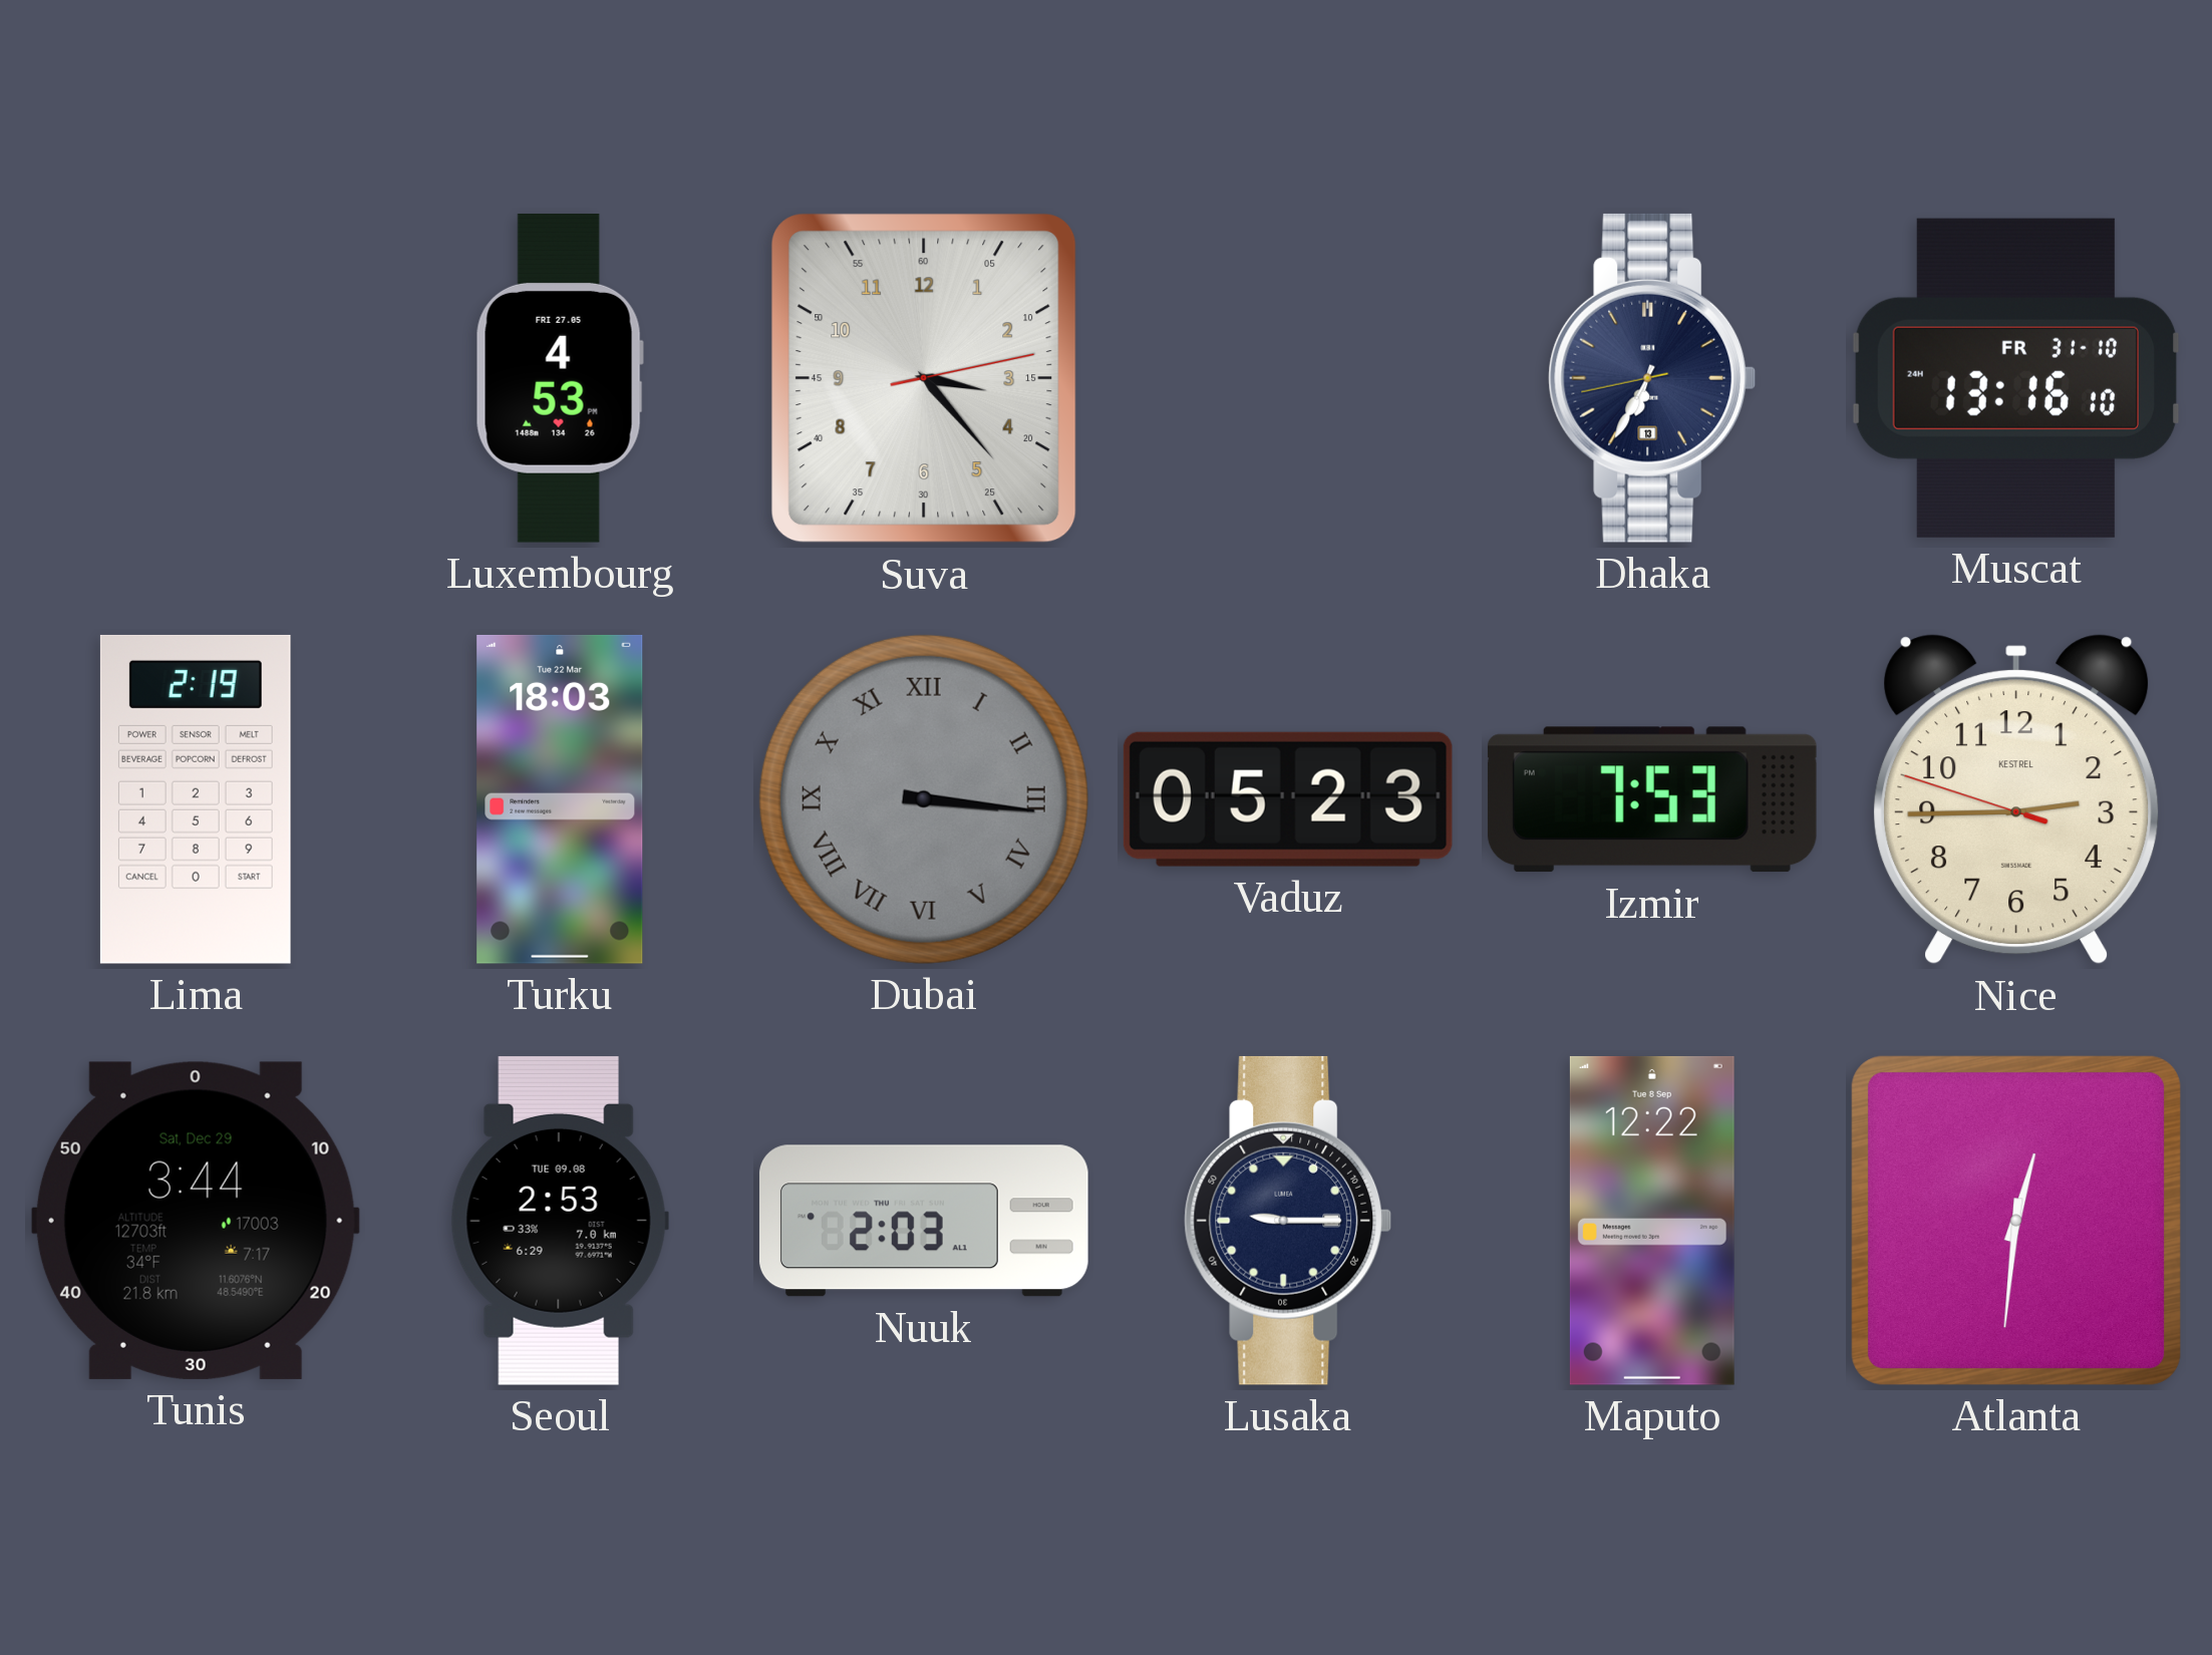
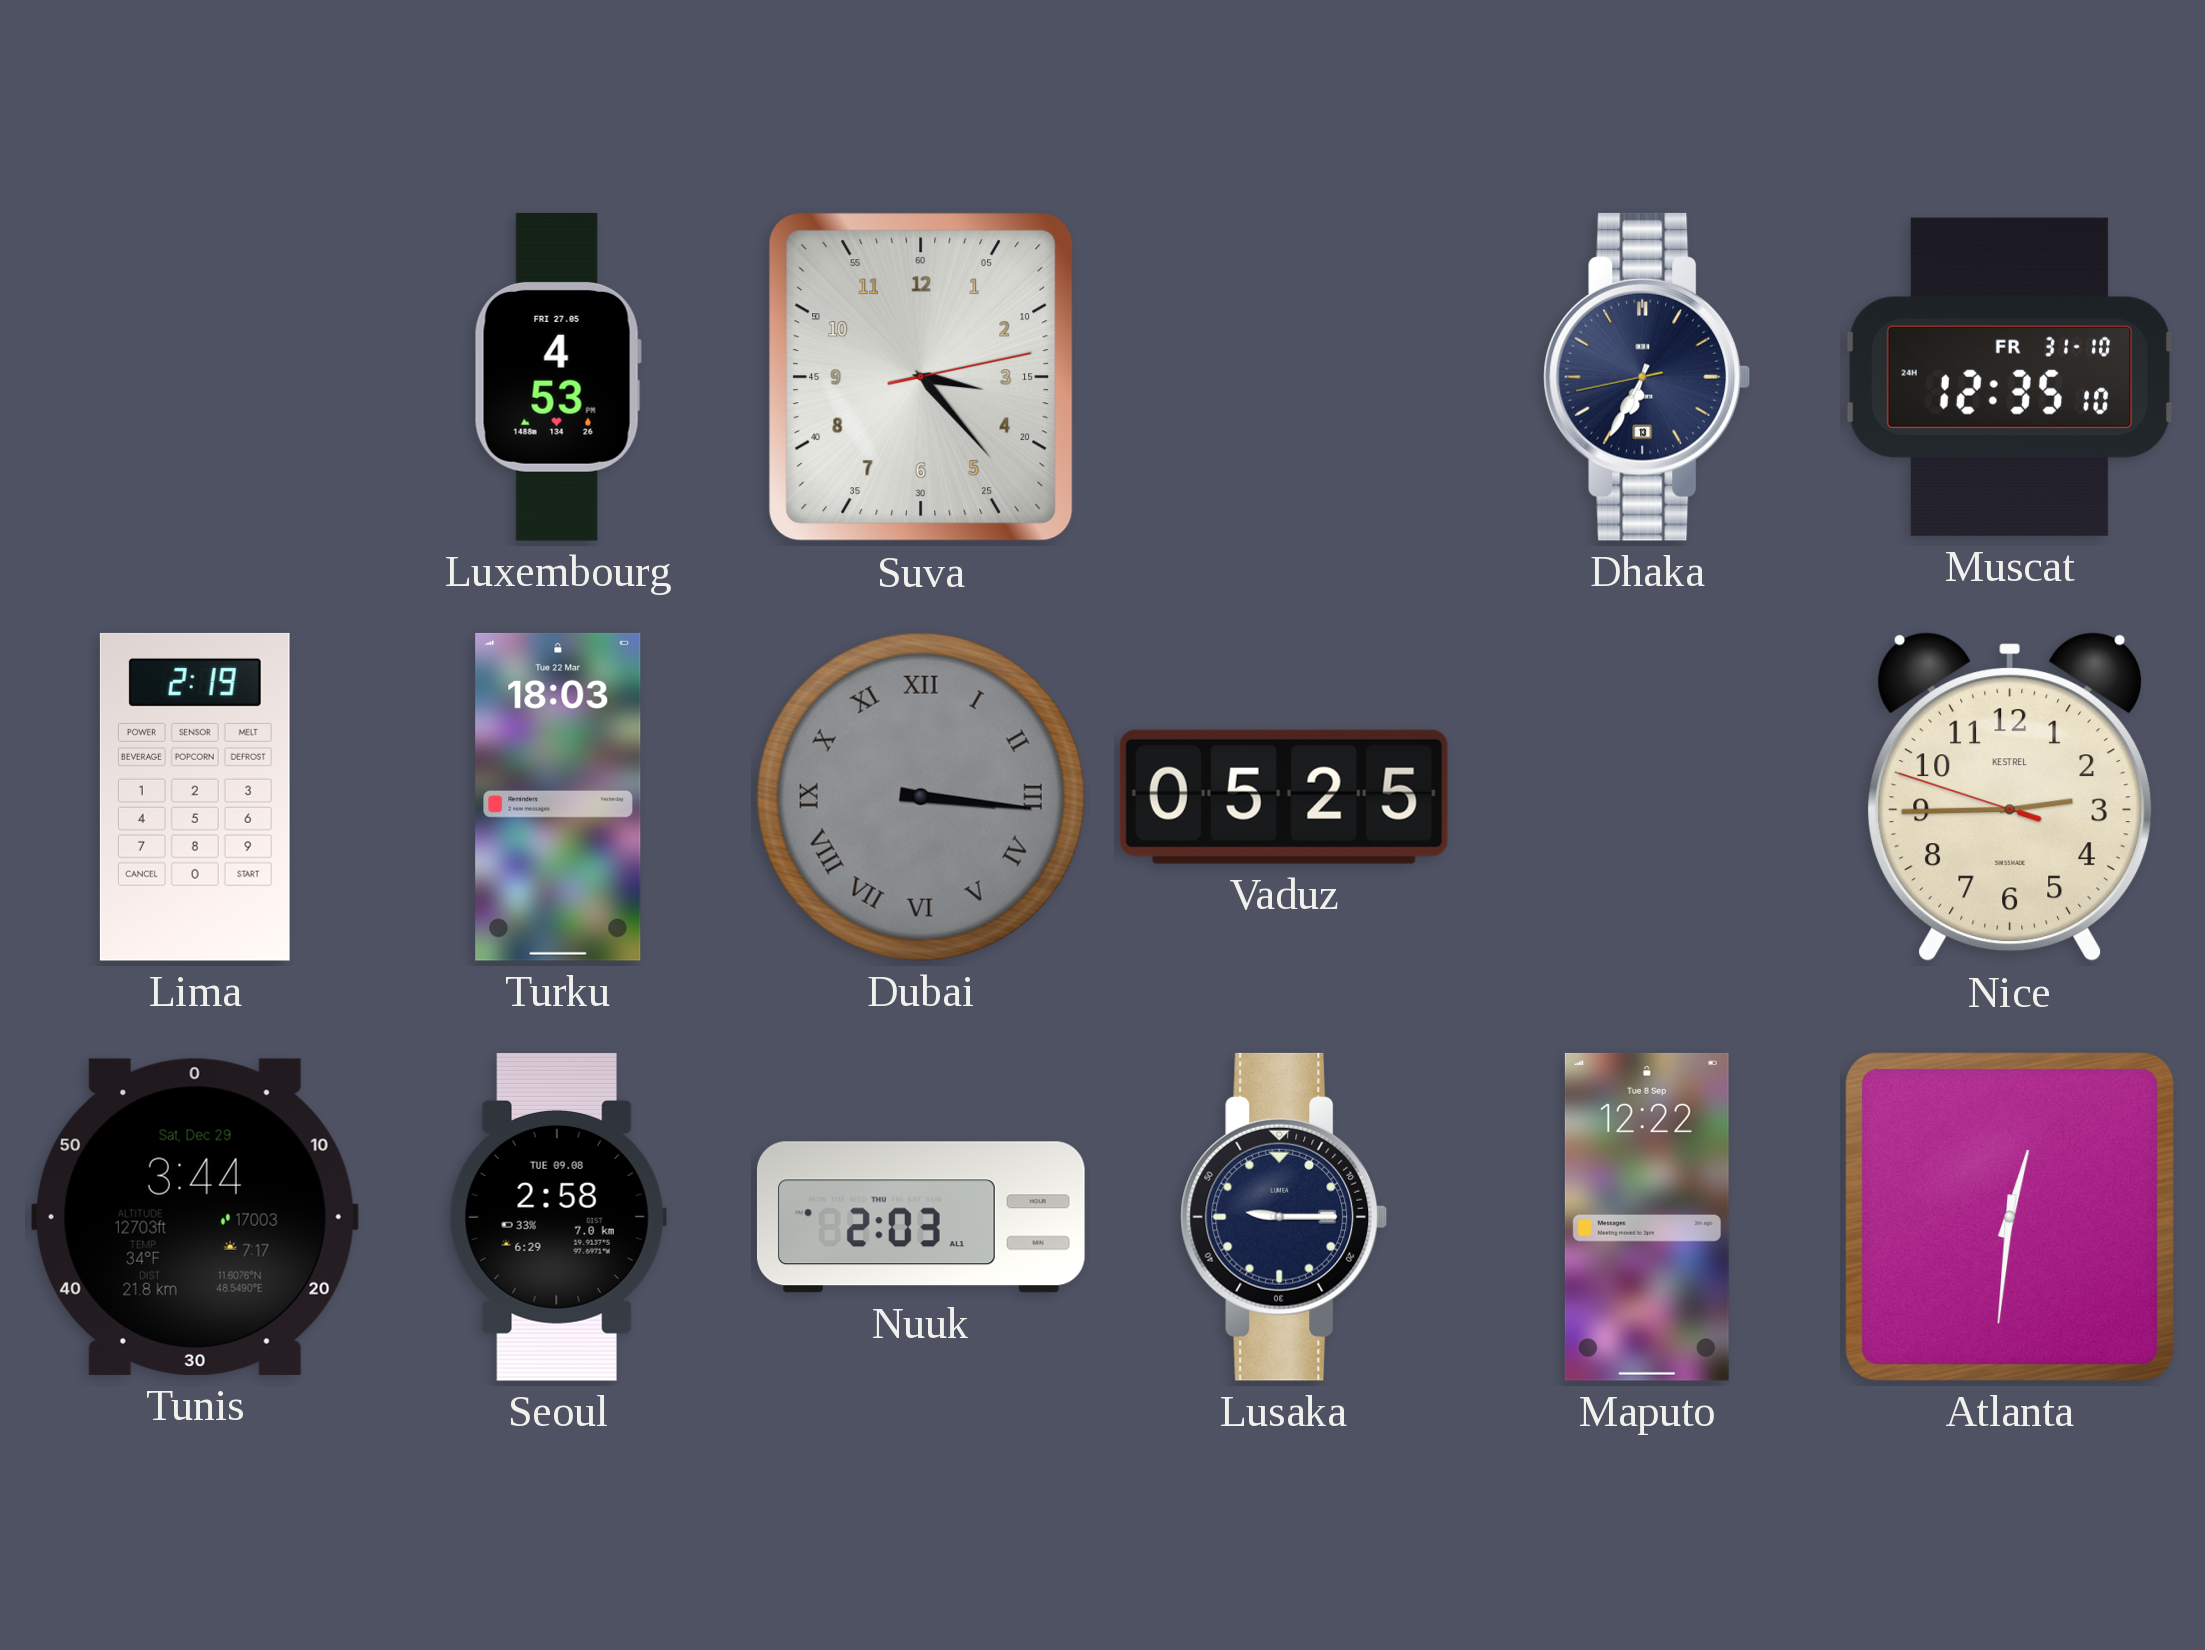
Muscat: 13:16 -> 12:35
Vaduz: 05:23 -> 05:25
Izmir: 7:53 -> none
Seoul: 2:53 -> 2:58
